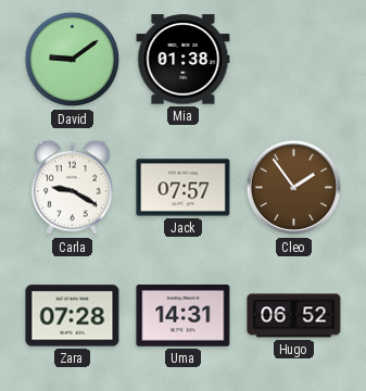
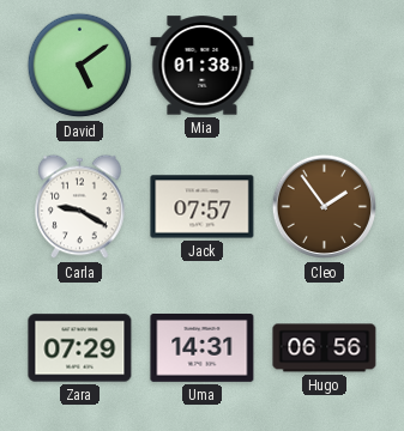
David: 9:09 -> 5:09
Zara: 07:28 -> 07:29
Hugo: 06:52 -> 06:56
